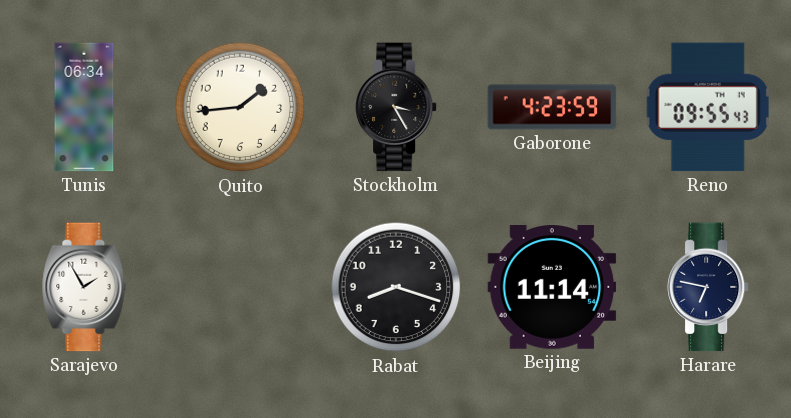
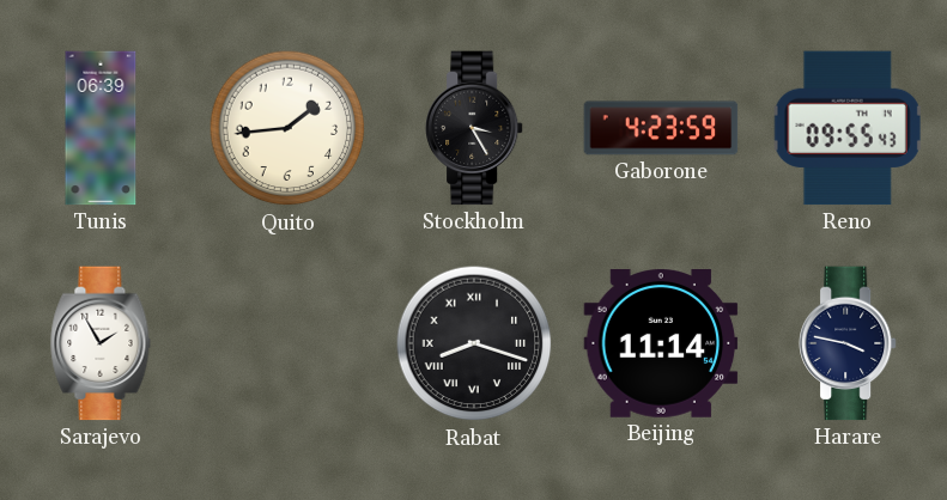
Tunis: 06:34 -> 06:39
Rabat numerals: Arabic -> Roman
Harare: 6:47 -> 3:47
